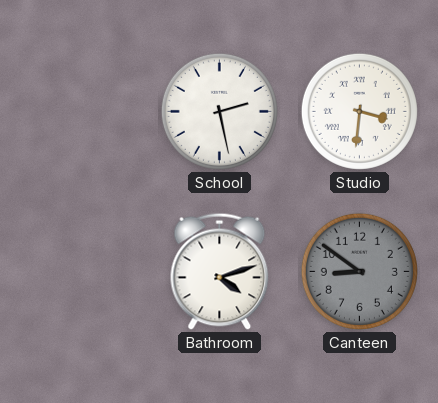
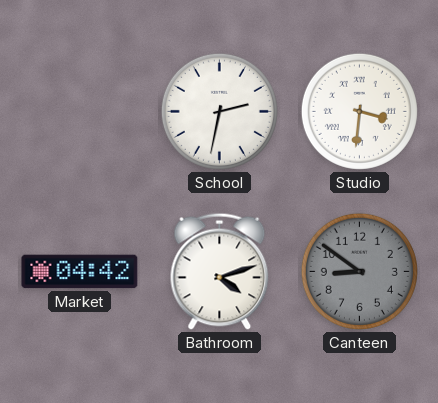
School: 2:28 -> 2:32
Market: none -> 04:42
